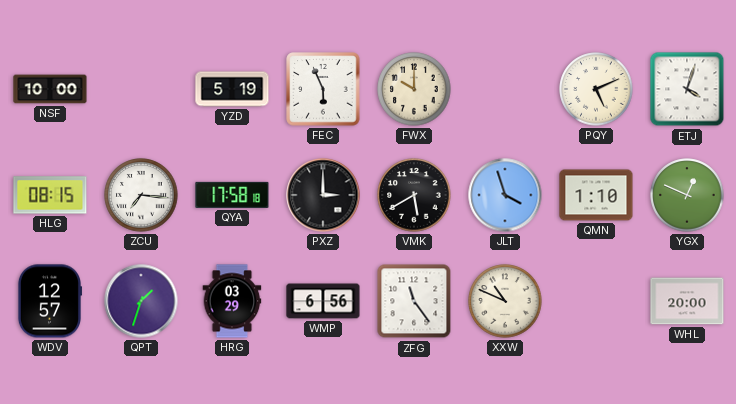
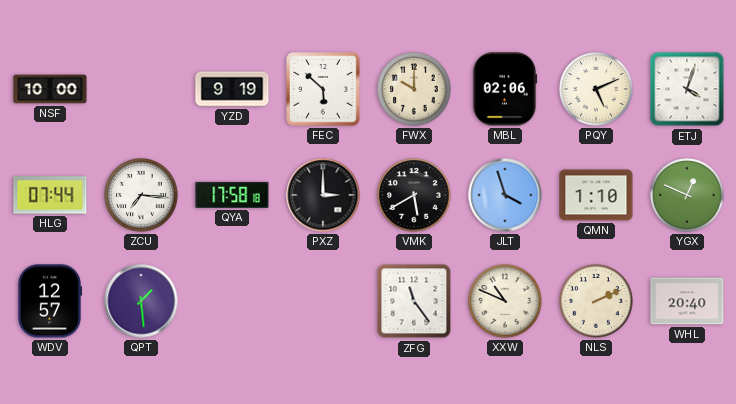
YZD: 5:19 -> 9:19
FEC: 5:56 -> 5:52
MBL: none -> 02:06
HLG: 08:15 -> 07:44
QPT: 1:33 -> 1:29
HRG: 03:29 -> none
WMP: 6:56 -> none
NLS: none -> 2:11
WHL: 20:00 -> 20:40
